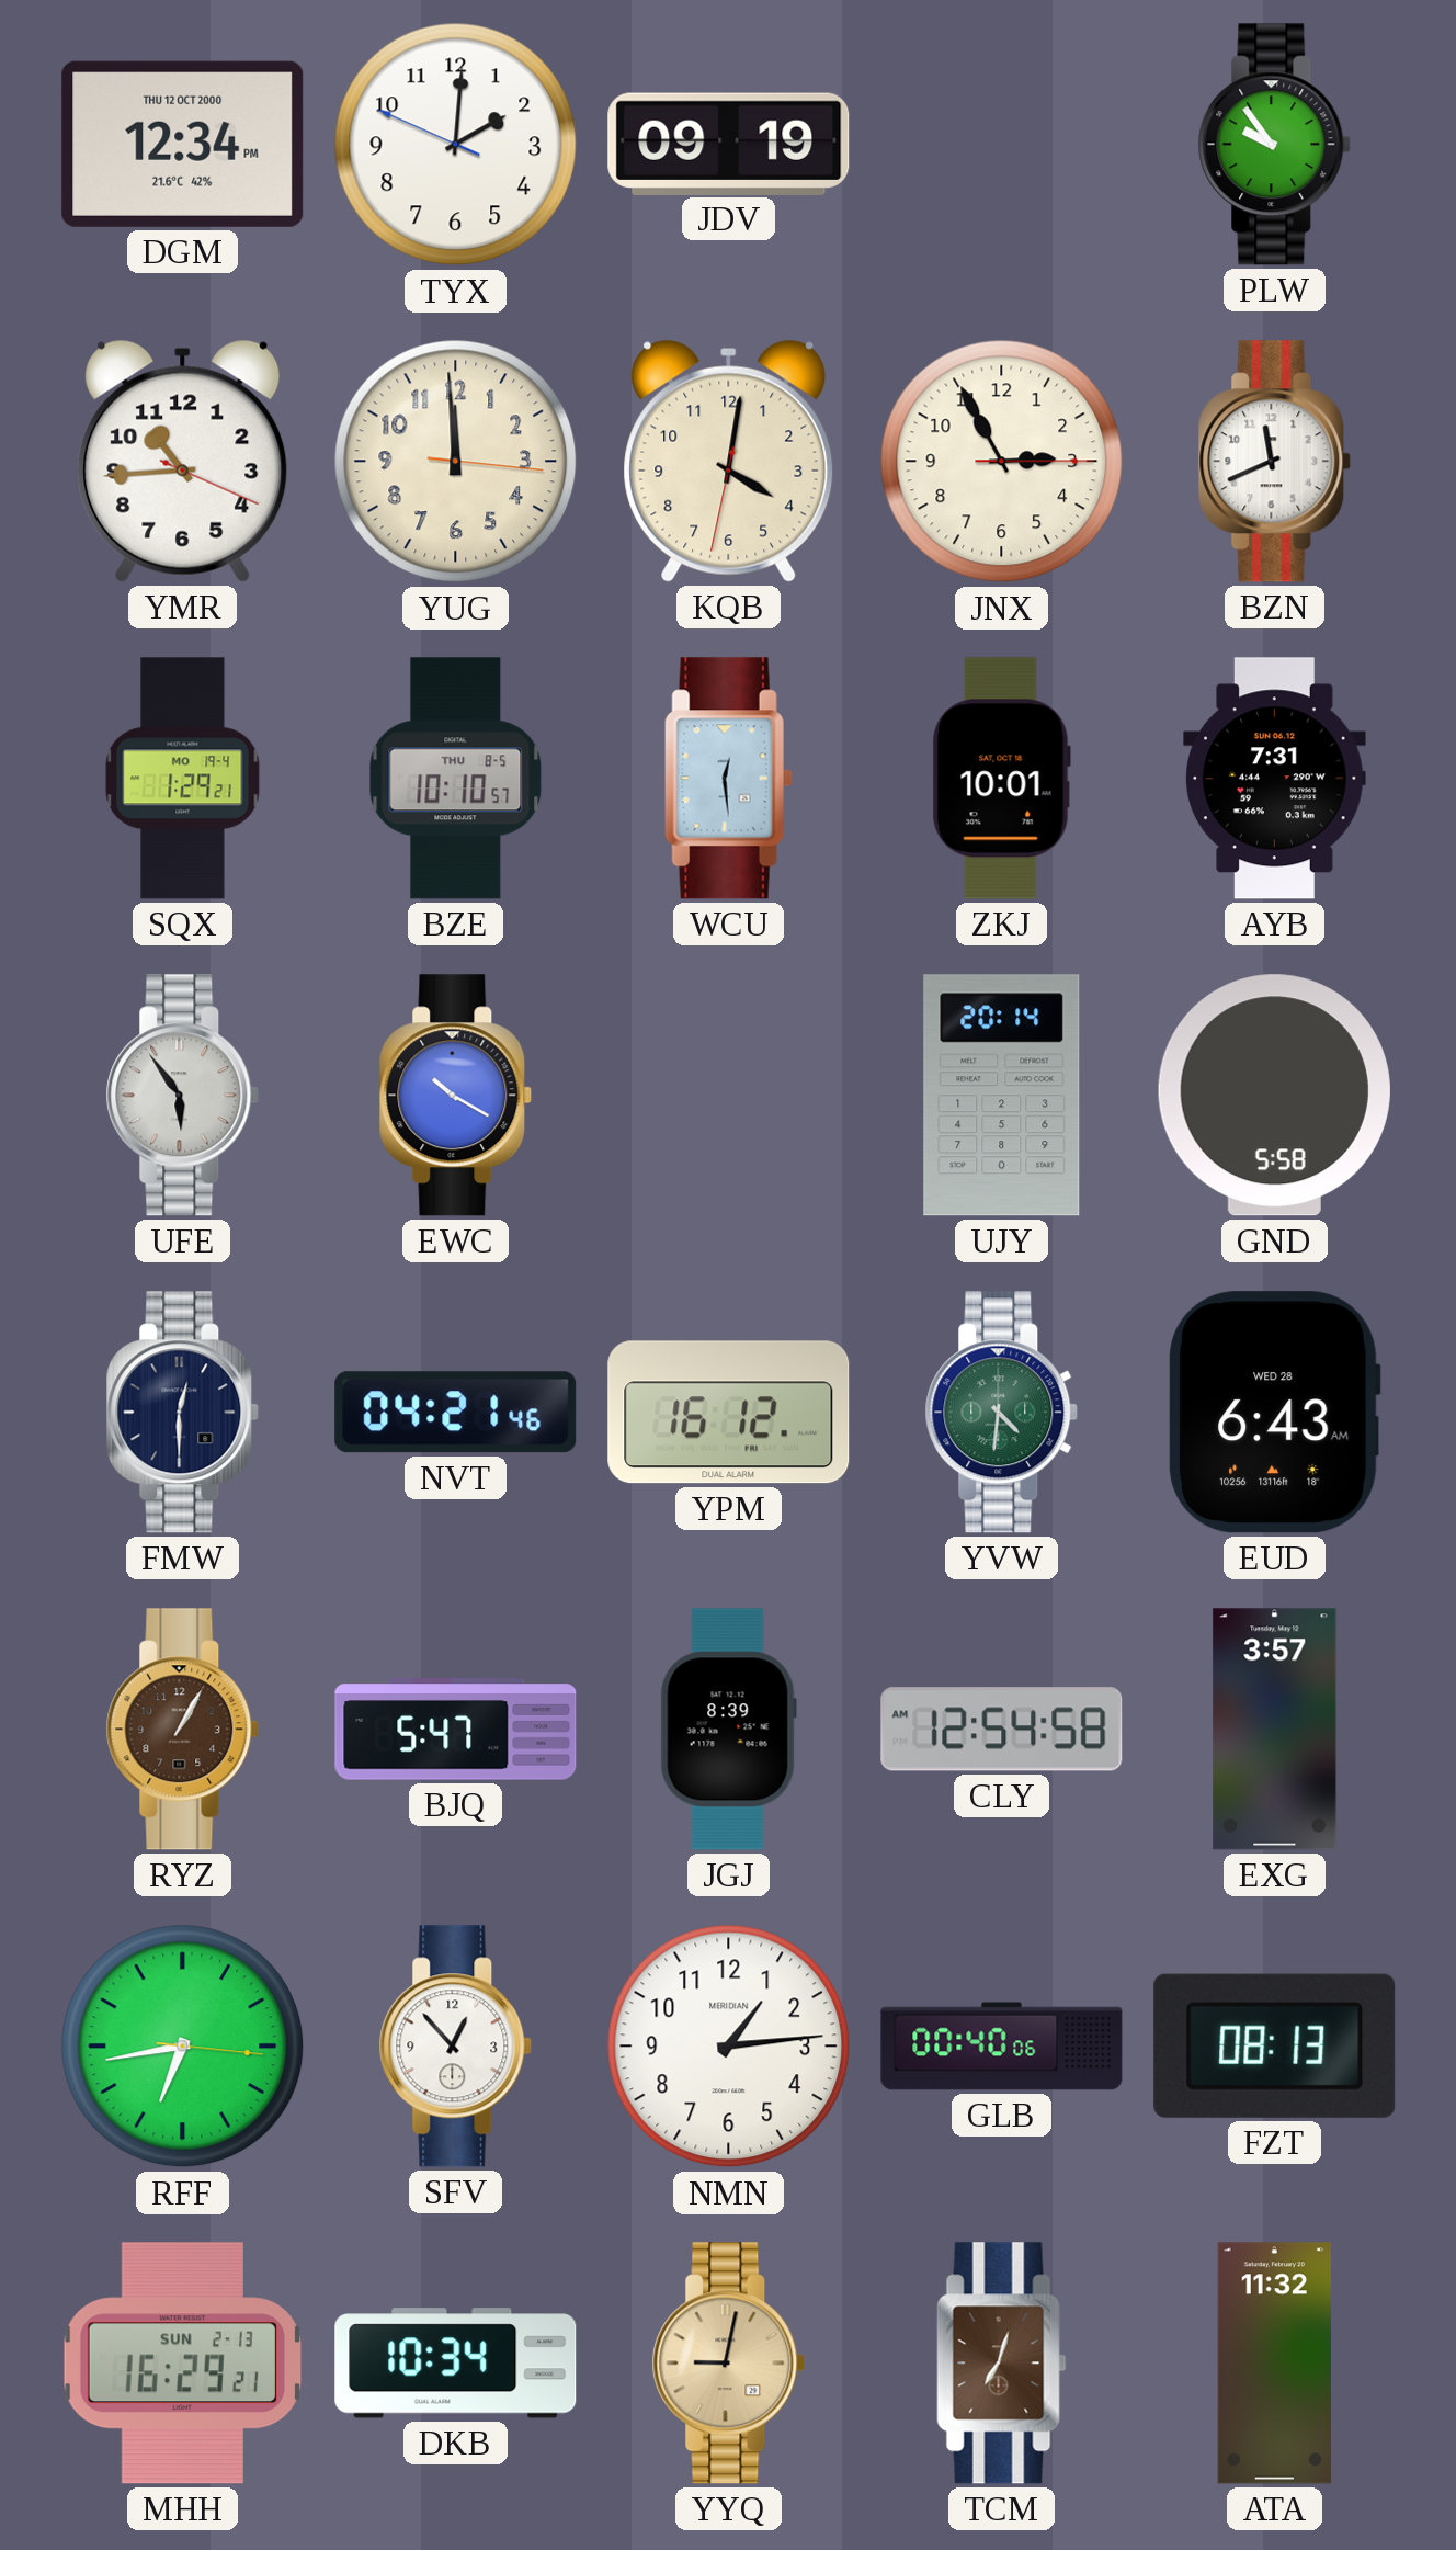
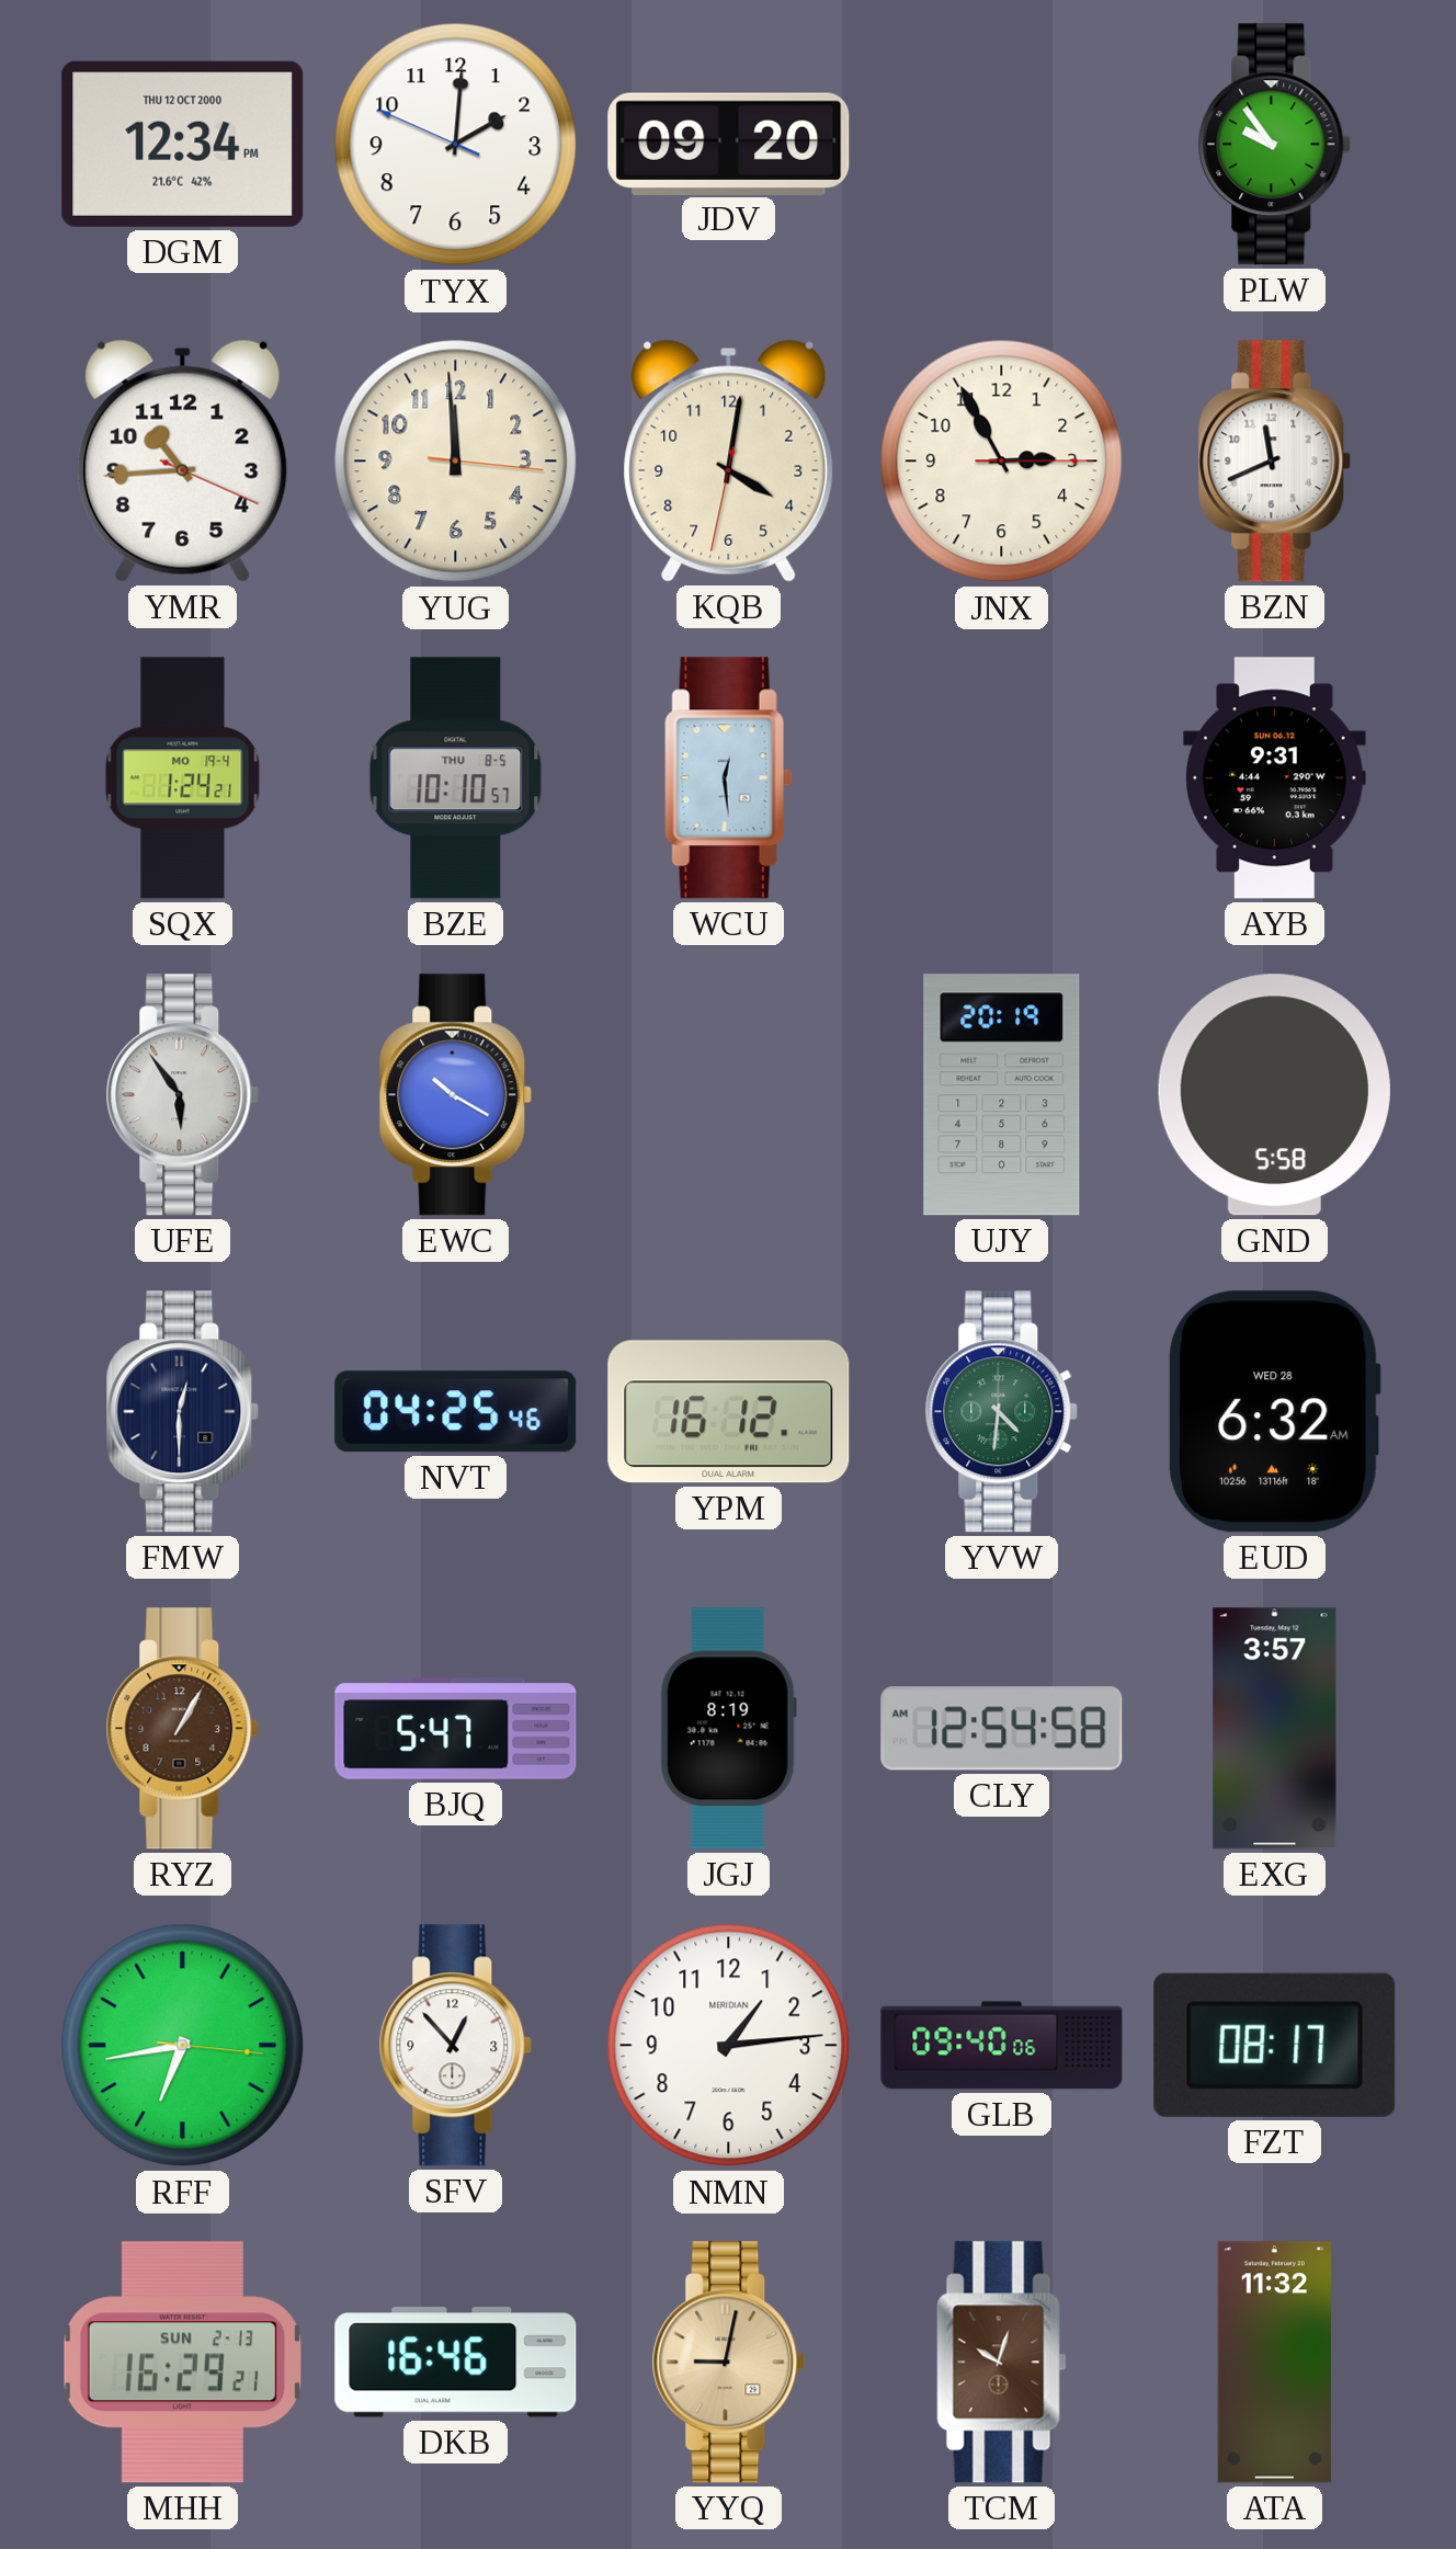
JDV: 09:19 -> 09:20
SQX: 1:29 -> 1:24
ZKJ: 10:01 -> none
AYB: 7:31 -> 9:31
UJY: 20:14 -> 20:19
NVT: 04:21 -> 04:25
EUD: 6:43 -> 6:32
JGJ: 8:39 -> 8:19
GLB: 00:40 -> 09:40
FZT: 08:13 -> 08:17
DKB: 10:34 -> 16:46
TCM: 7:03 -> 10:03
